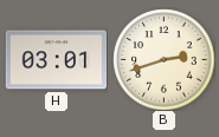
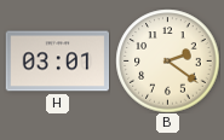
B: 2:42 -> 2:21
